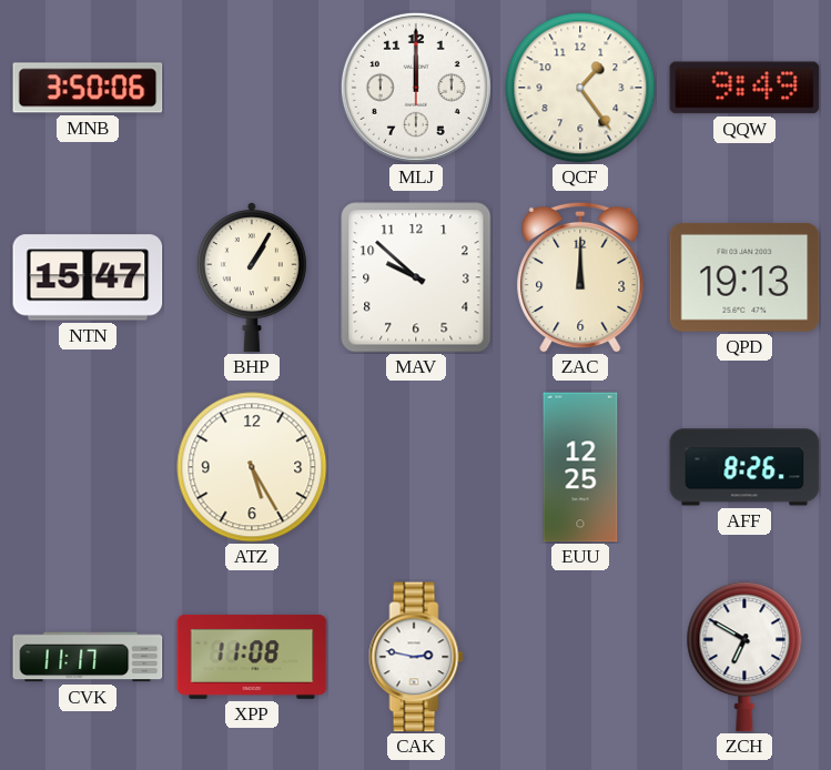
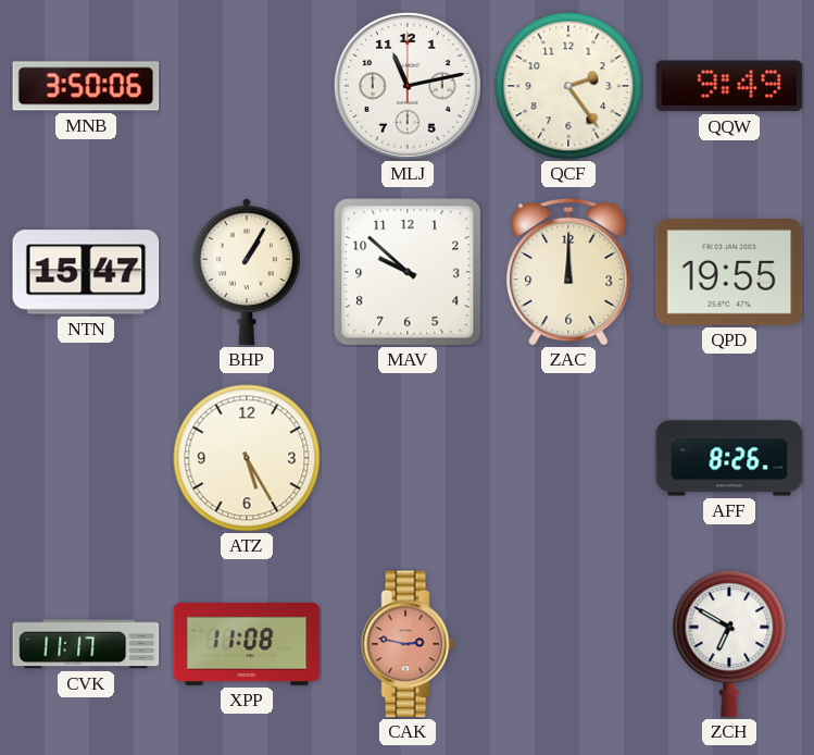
MLJ: 12:00 -> 11:13
QCF: 1:24 -> 2:24
QPD: 19:13 -> 19:55
EUU: 12:25 -> none
CAK dial: white -> salmon
